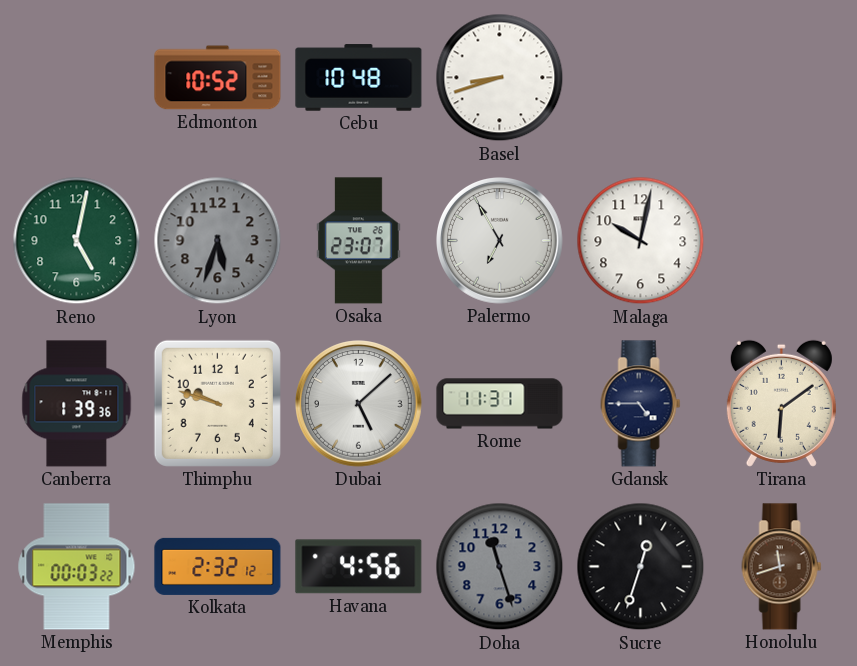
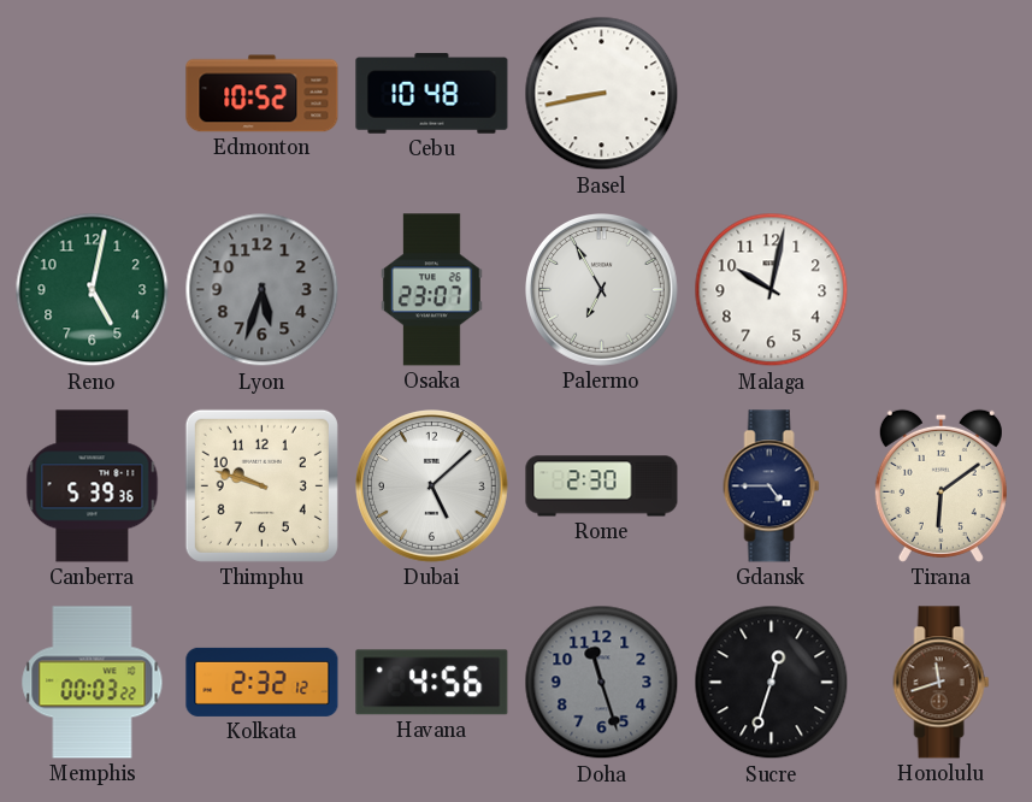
Basel: 8:42 -> 8:43
Canberra: 1:39 -> 5:39
Rome: 11:31 -> 2:30
